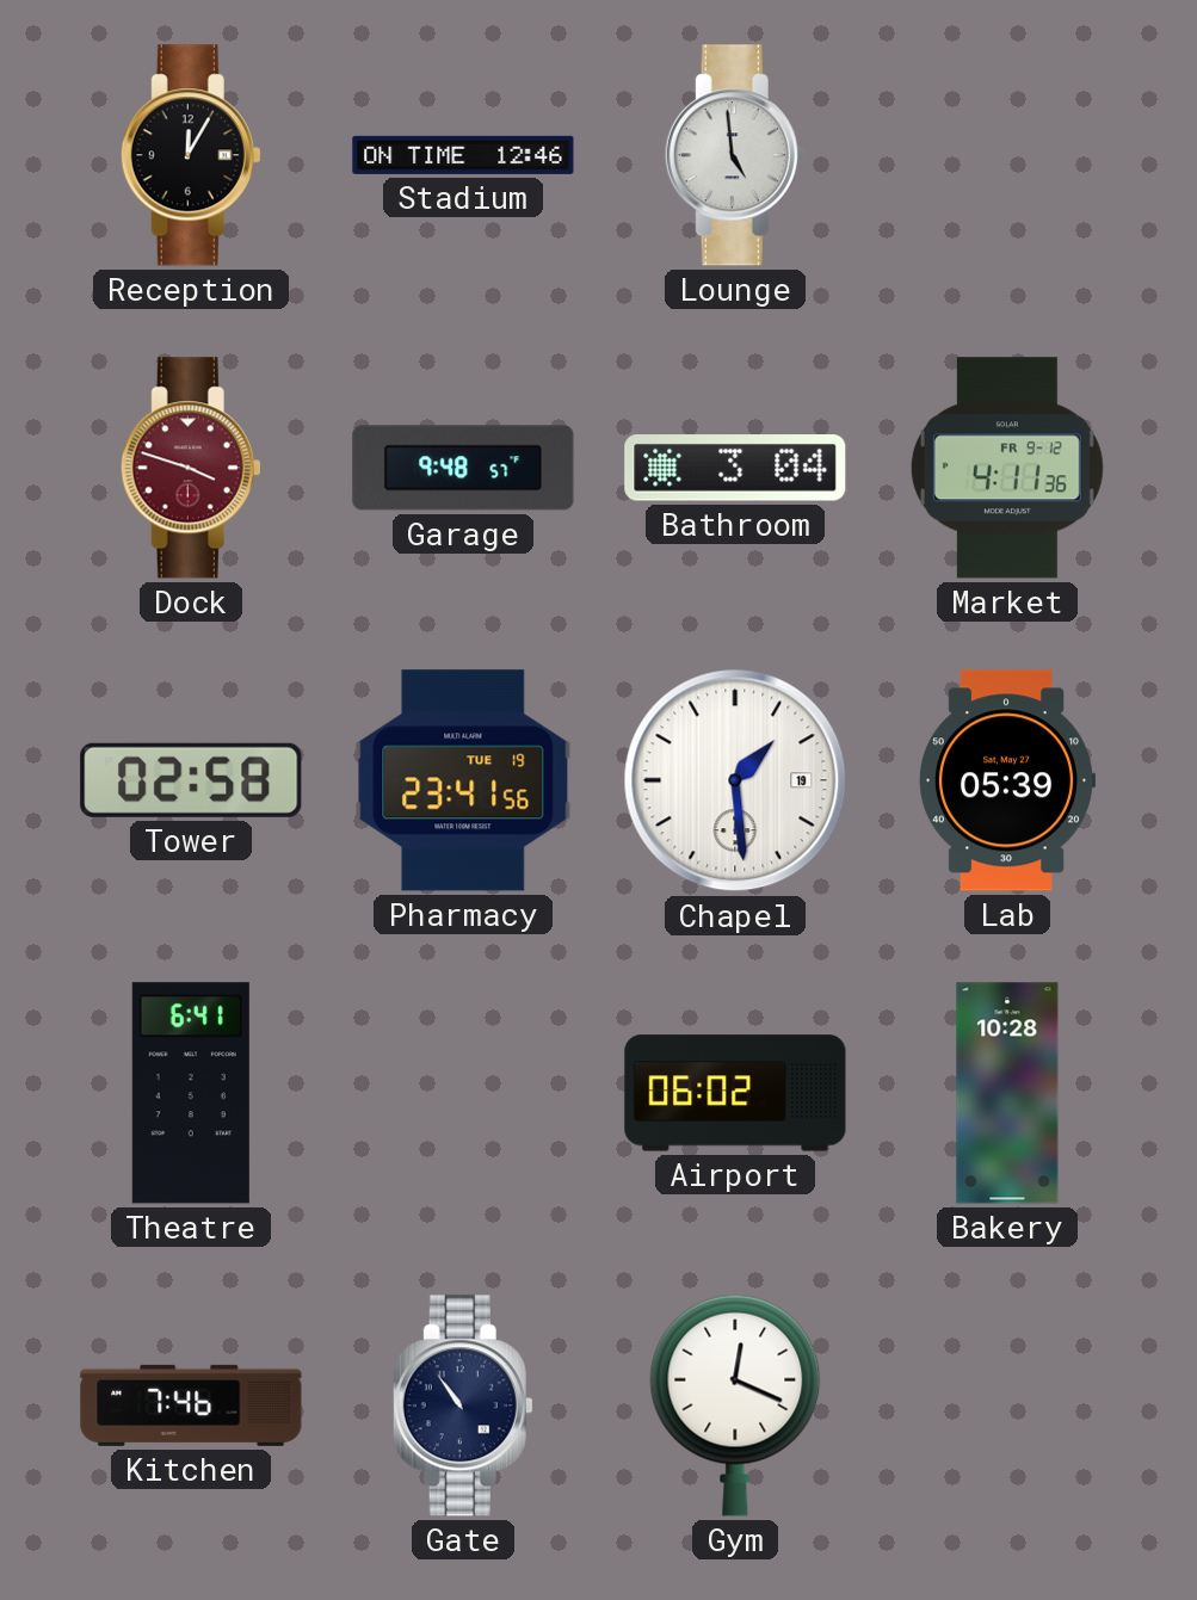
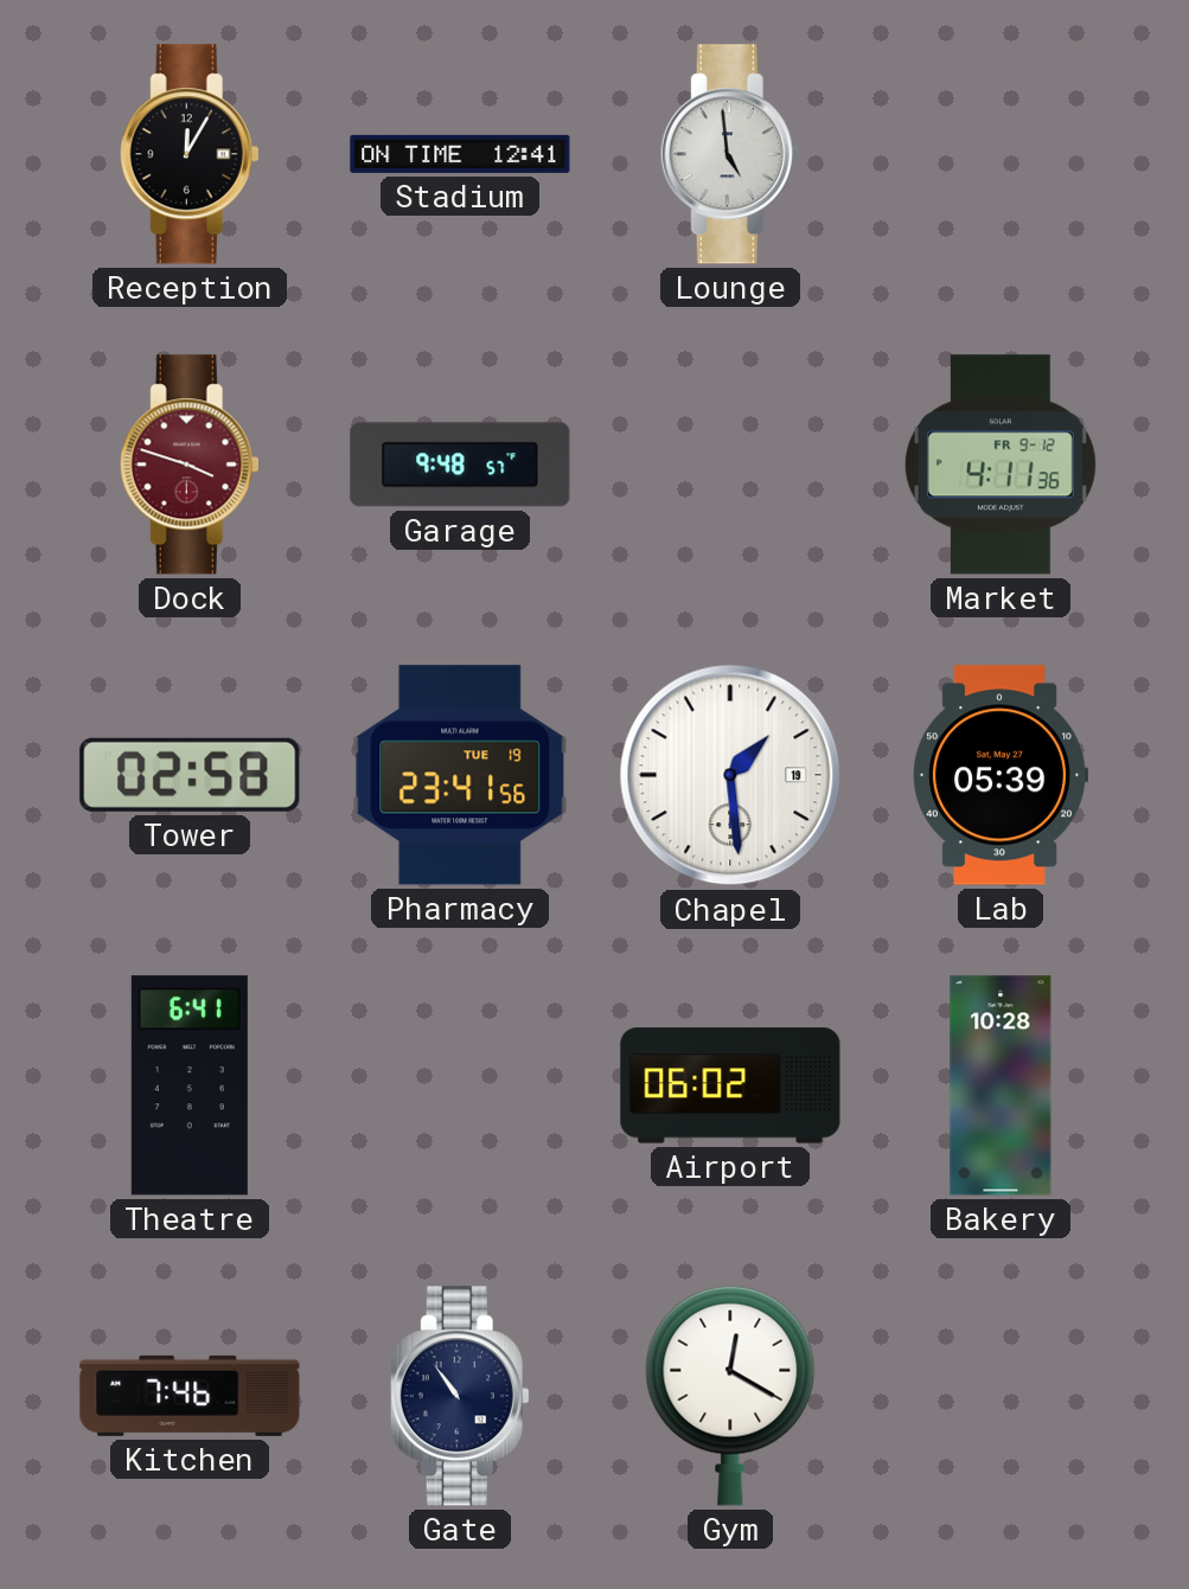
Stadium: 12:46 -> 12:41
Bathroom: 3:04 -> none
Gym: 12:19 -> 12:20
